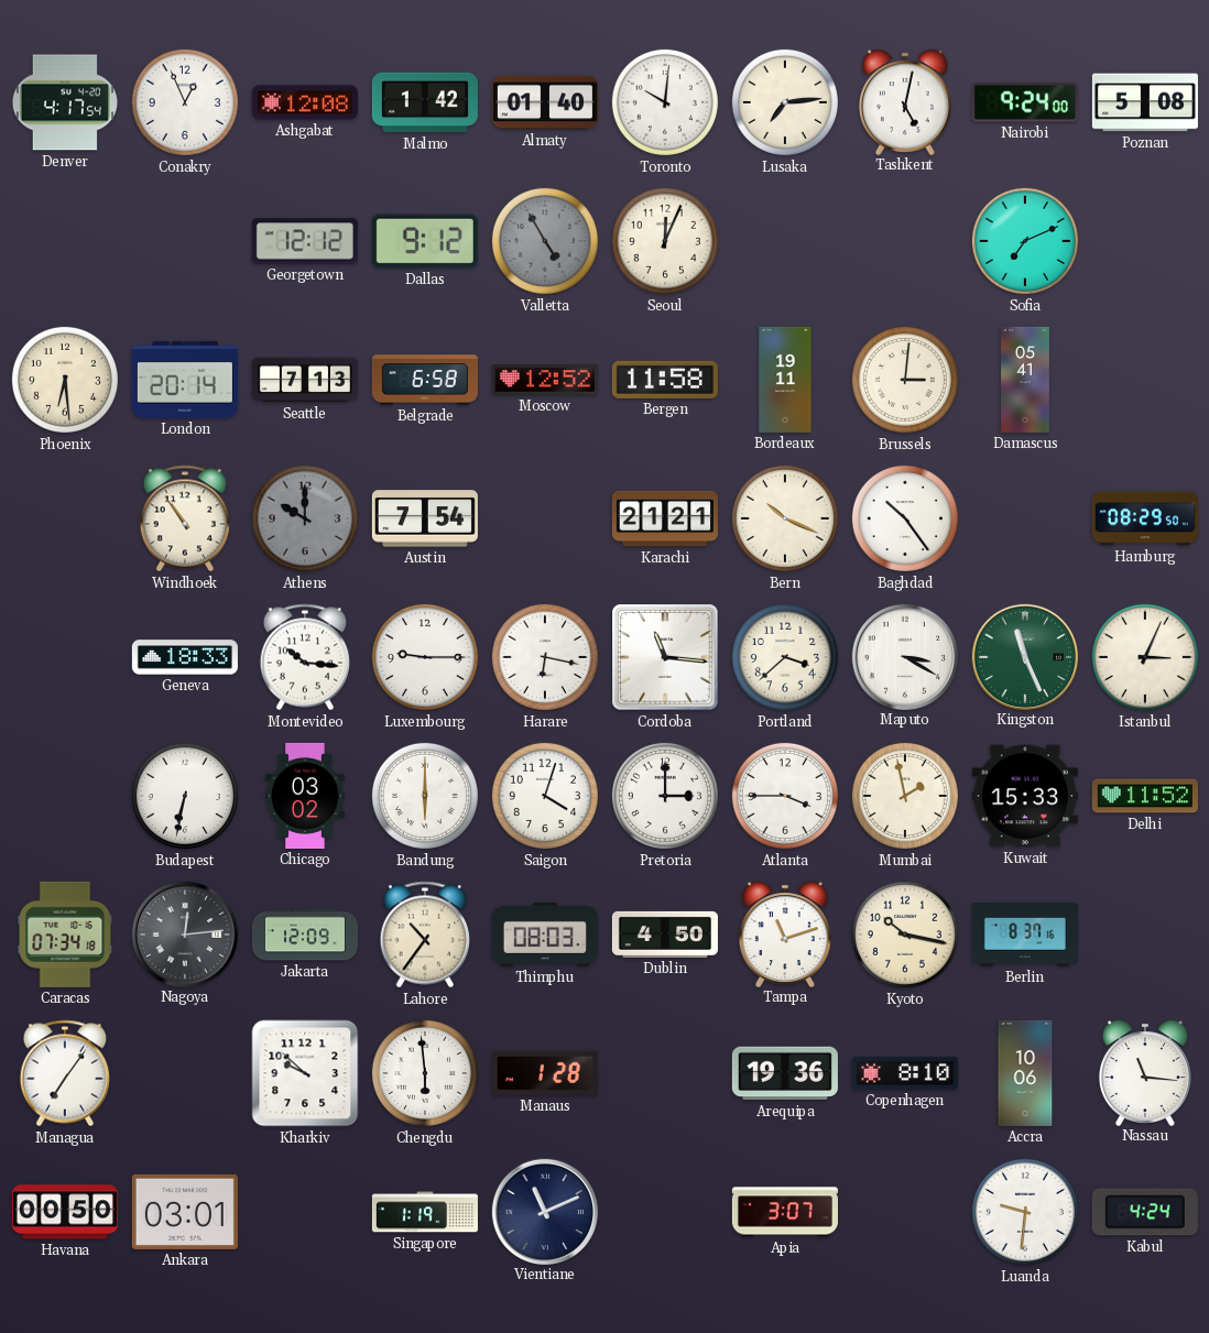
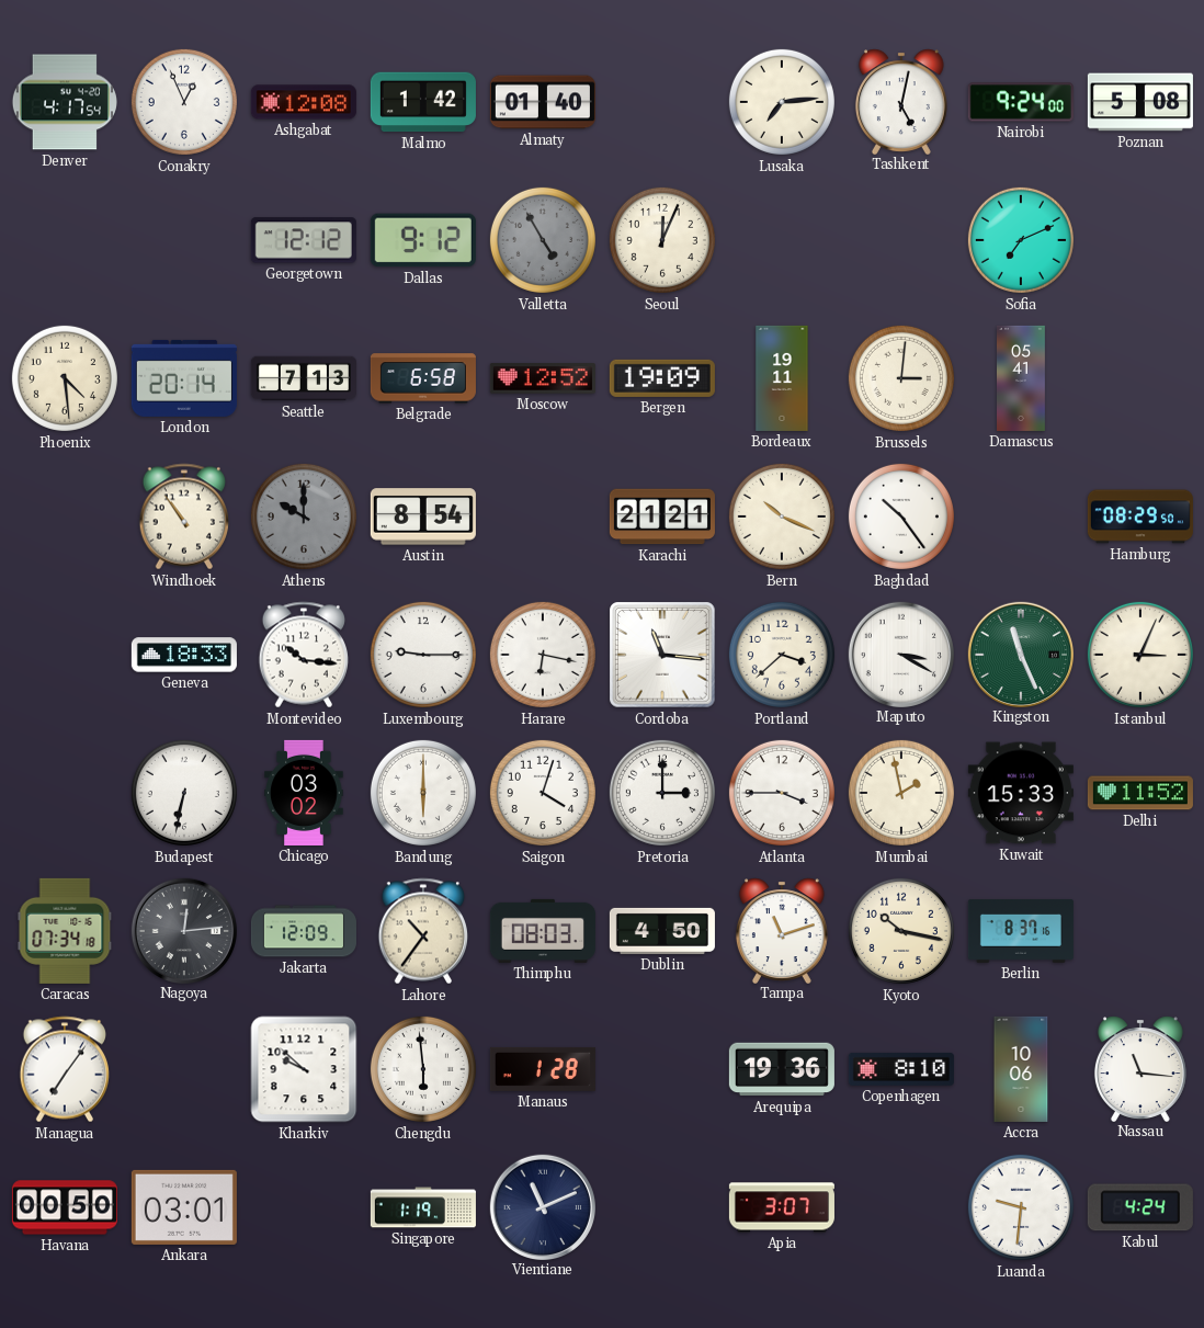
Toronto: 10:01 -> none
Phoenix: 6:29 -> 4:29
Bergen: 11:58 -> 19:09
Austin: 7:54 -> 8:54
